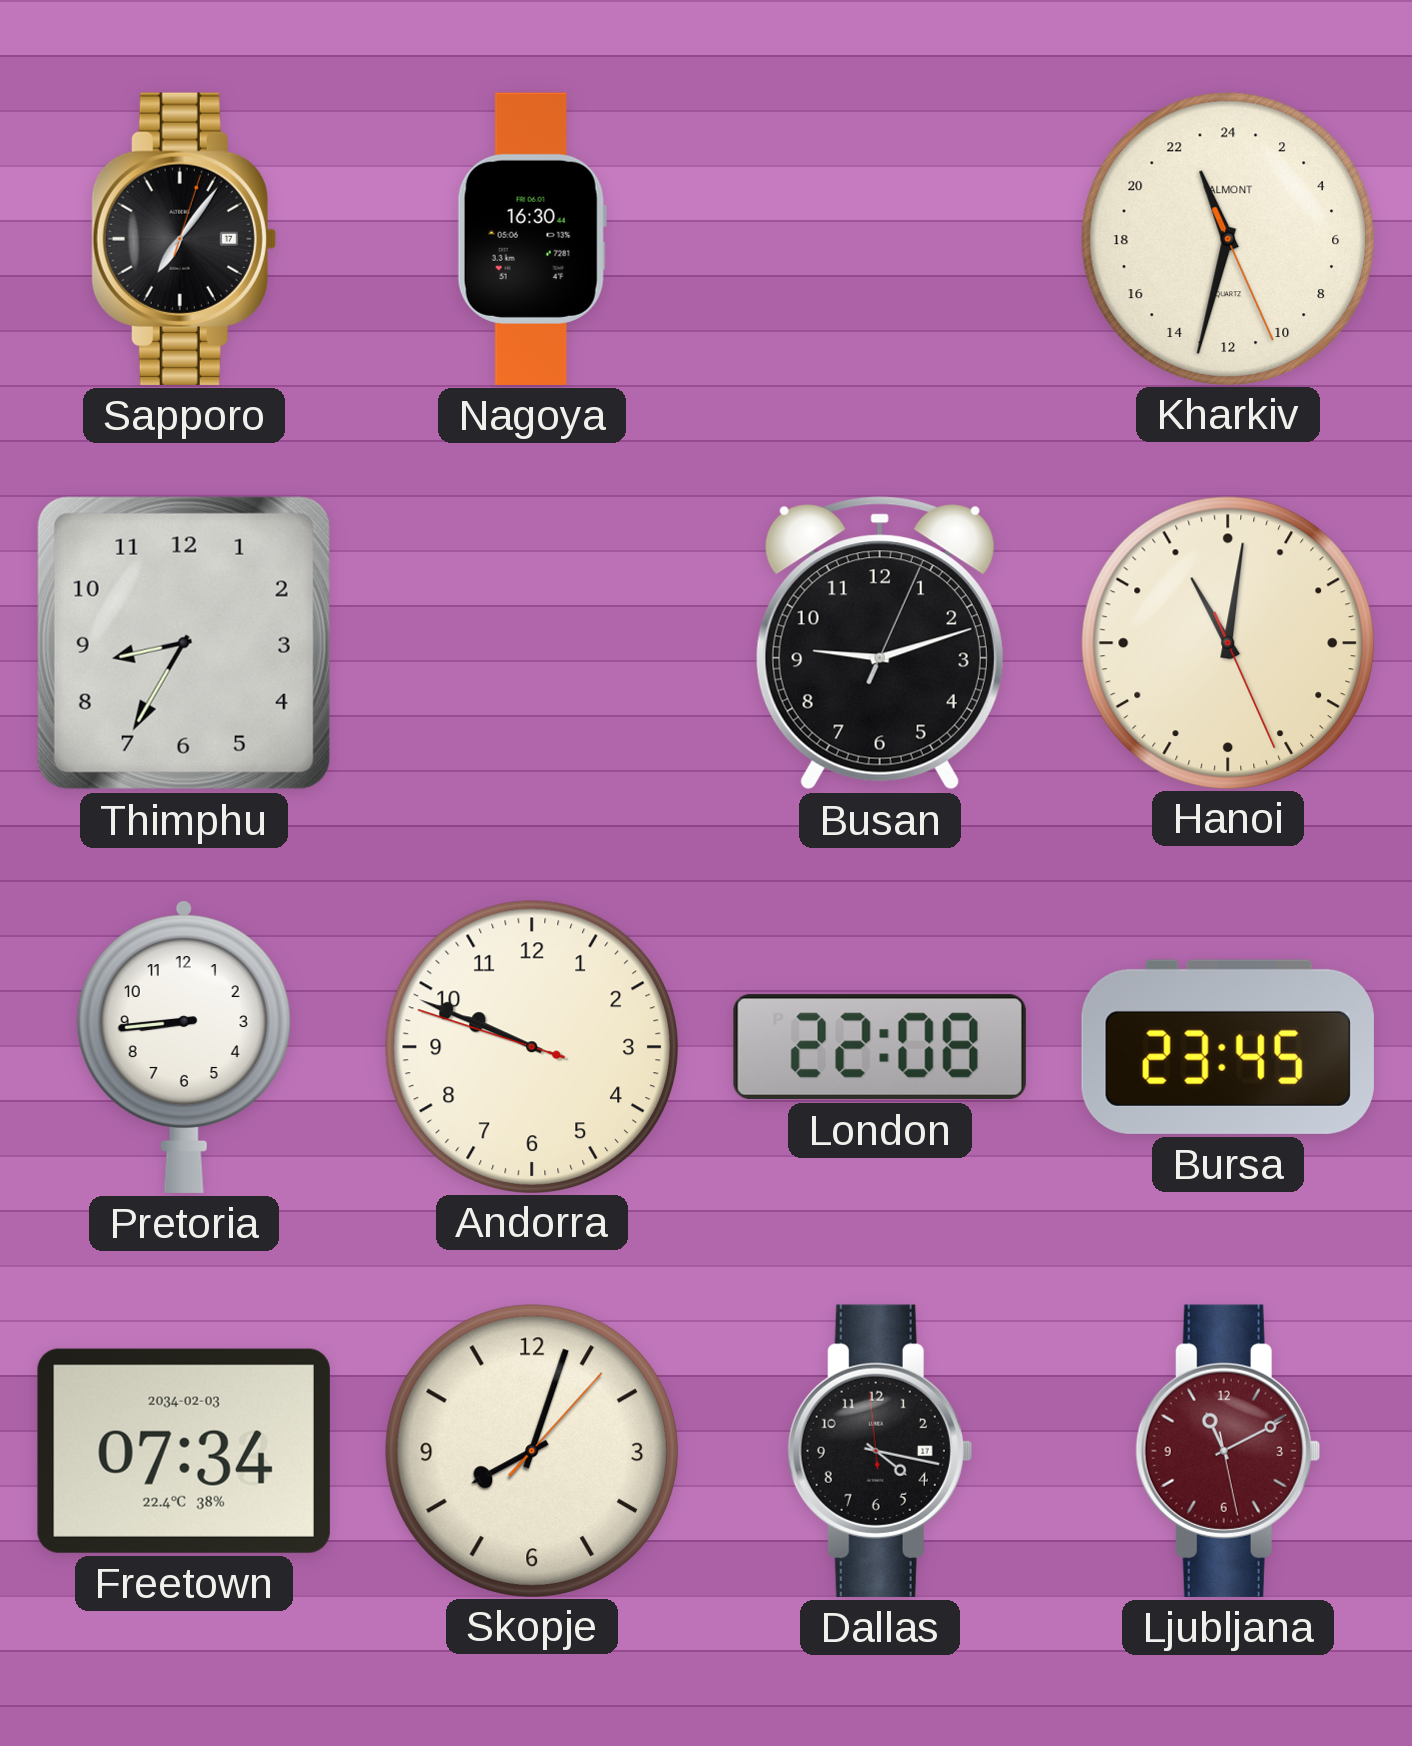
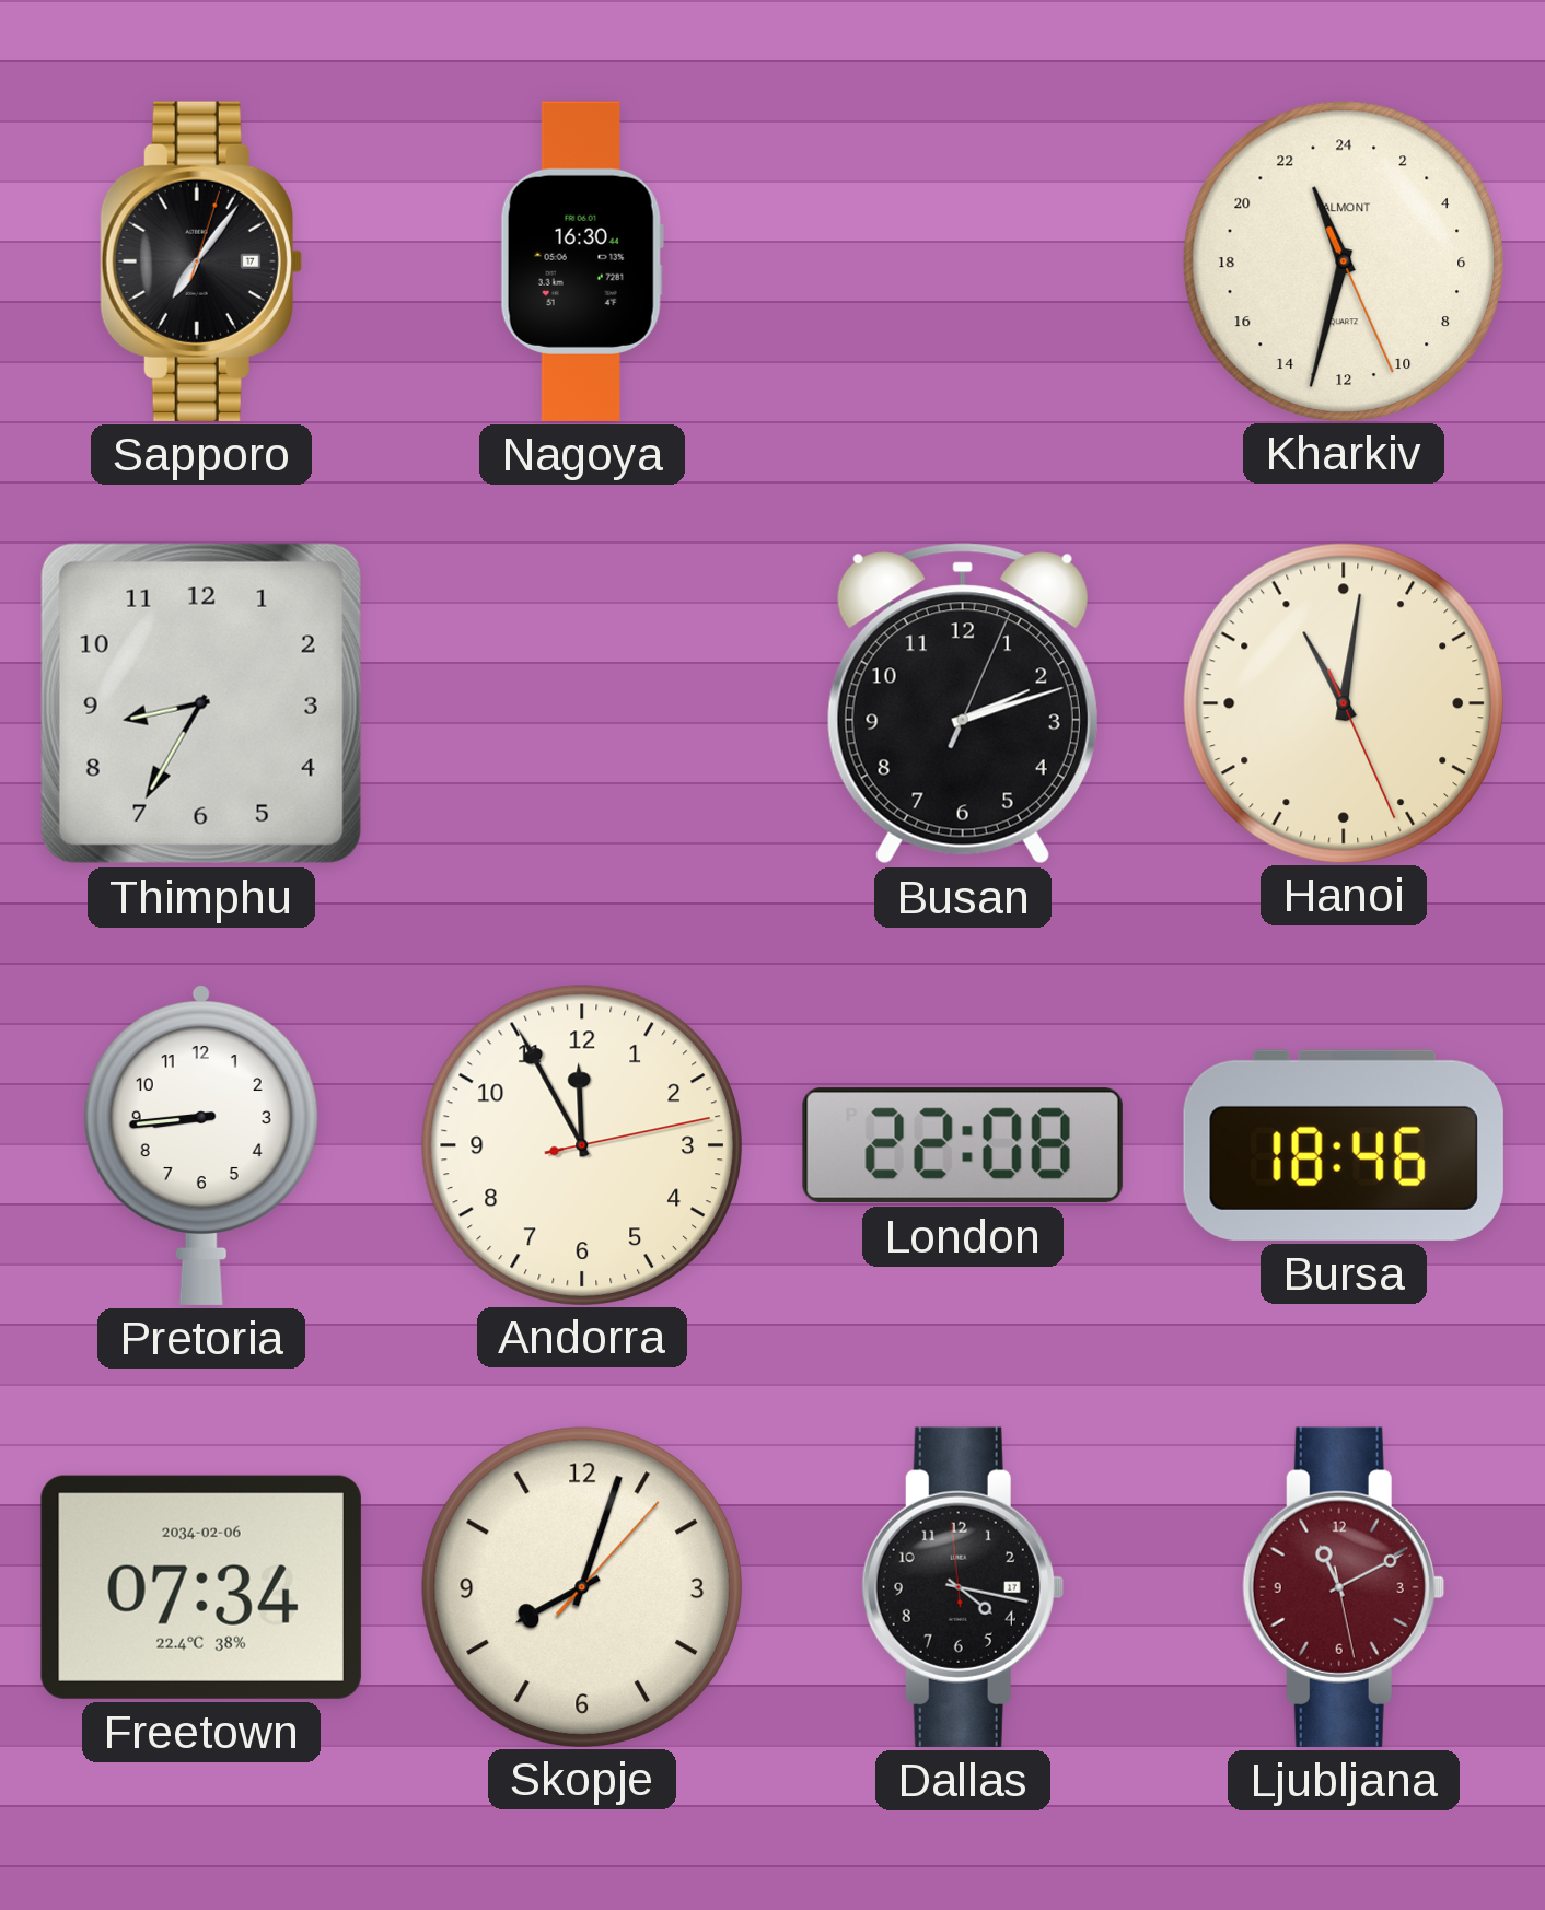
Busan: 9:12 -> 2:12
Andorra: 9:48 -> 11:55
Bursa: 23:45 -> 18:46
Freetown date: 2034-02-03 -> 2034-02-06
